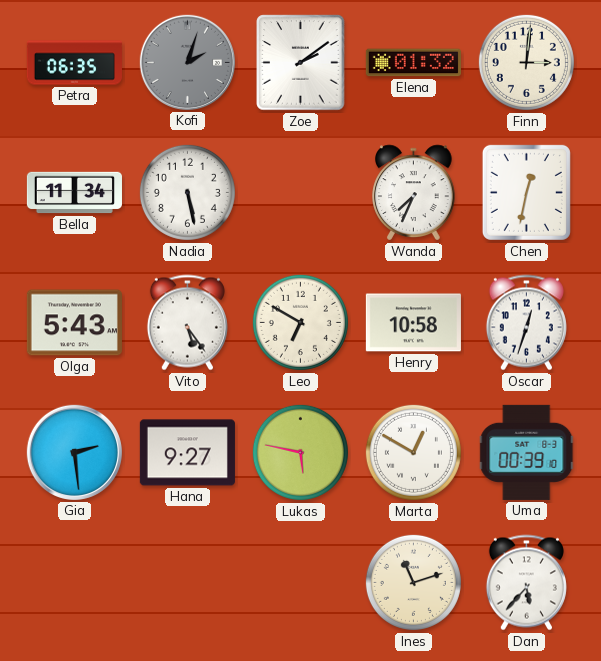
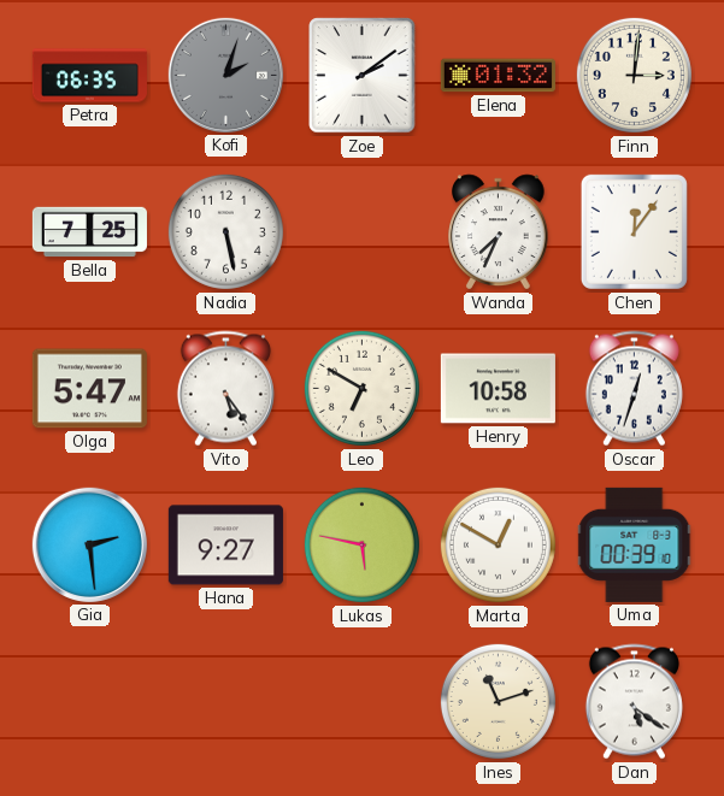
Bella: 11:34 -> 7:25
Chen: 12:32 -> 12:06
Olga: 5:43 -> 5:47
Dan: 5:37 -> 5:21
